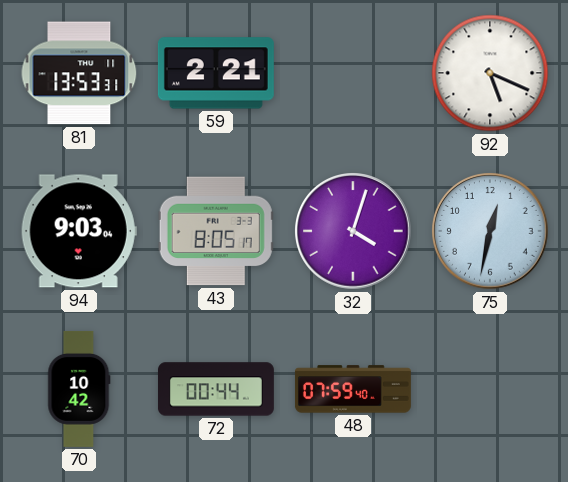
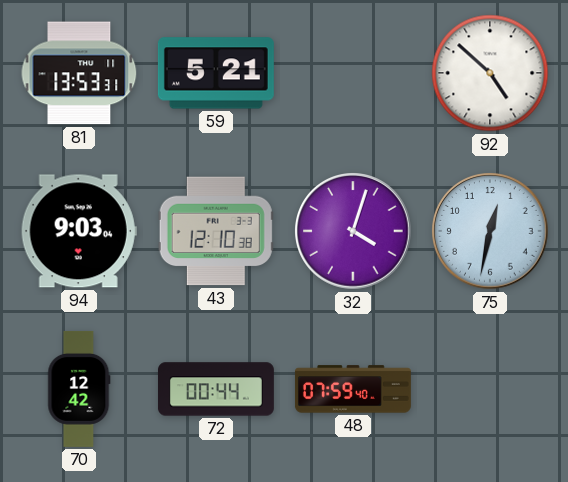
59: 2:21 -> 5:21
92: 5:19 -> 4:52
43: 8:05 -> 12:10
70: 10:42 -> 12:42
